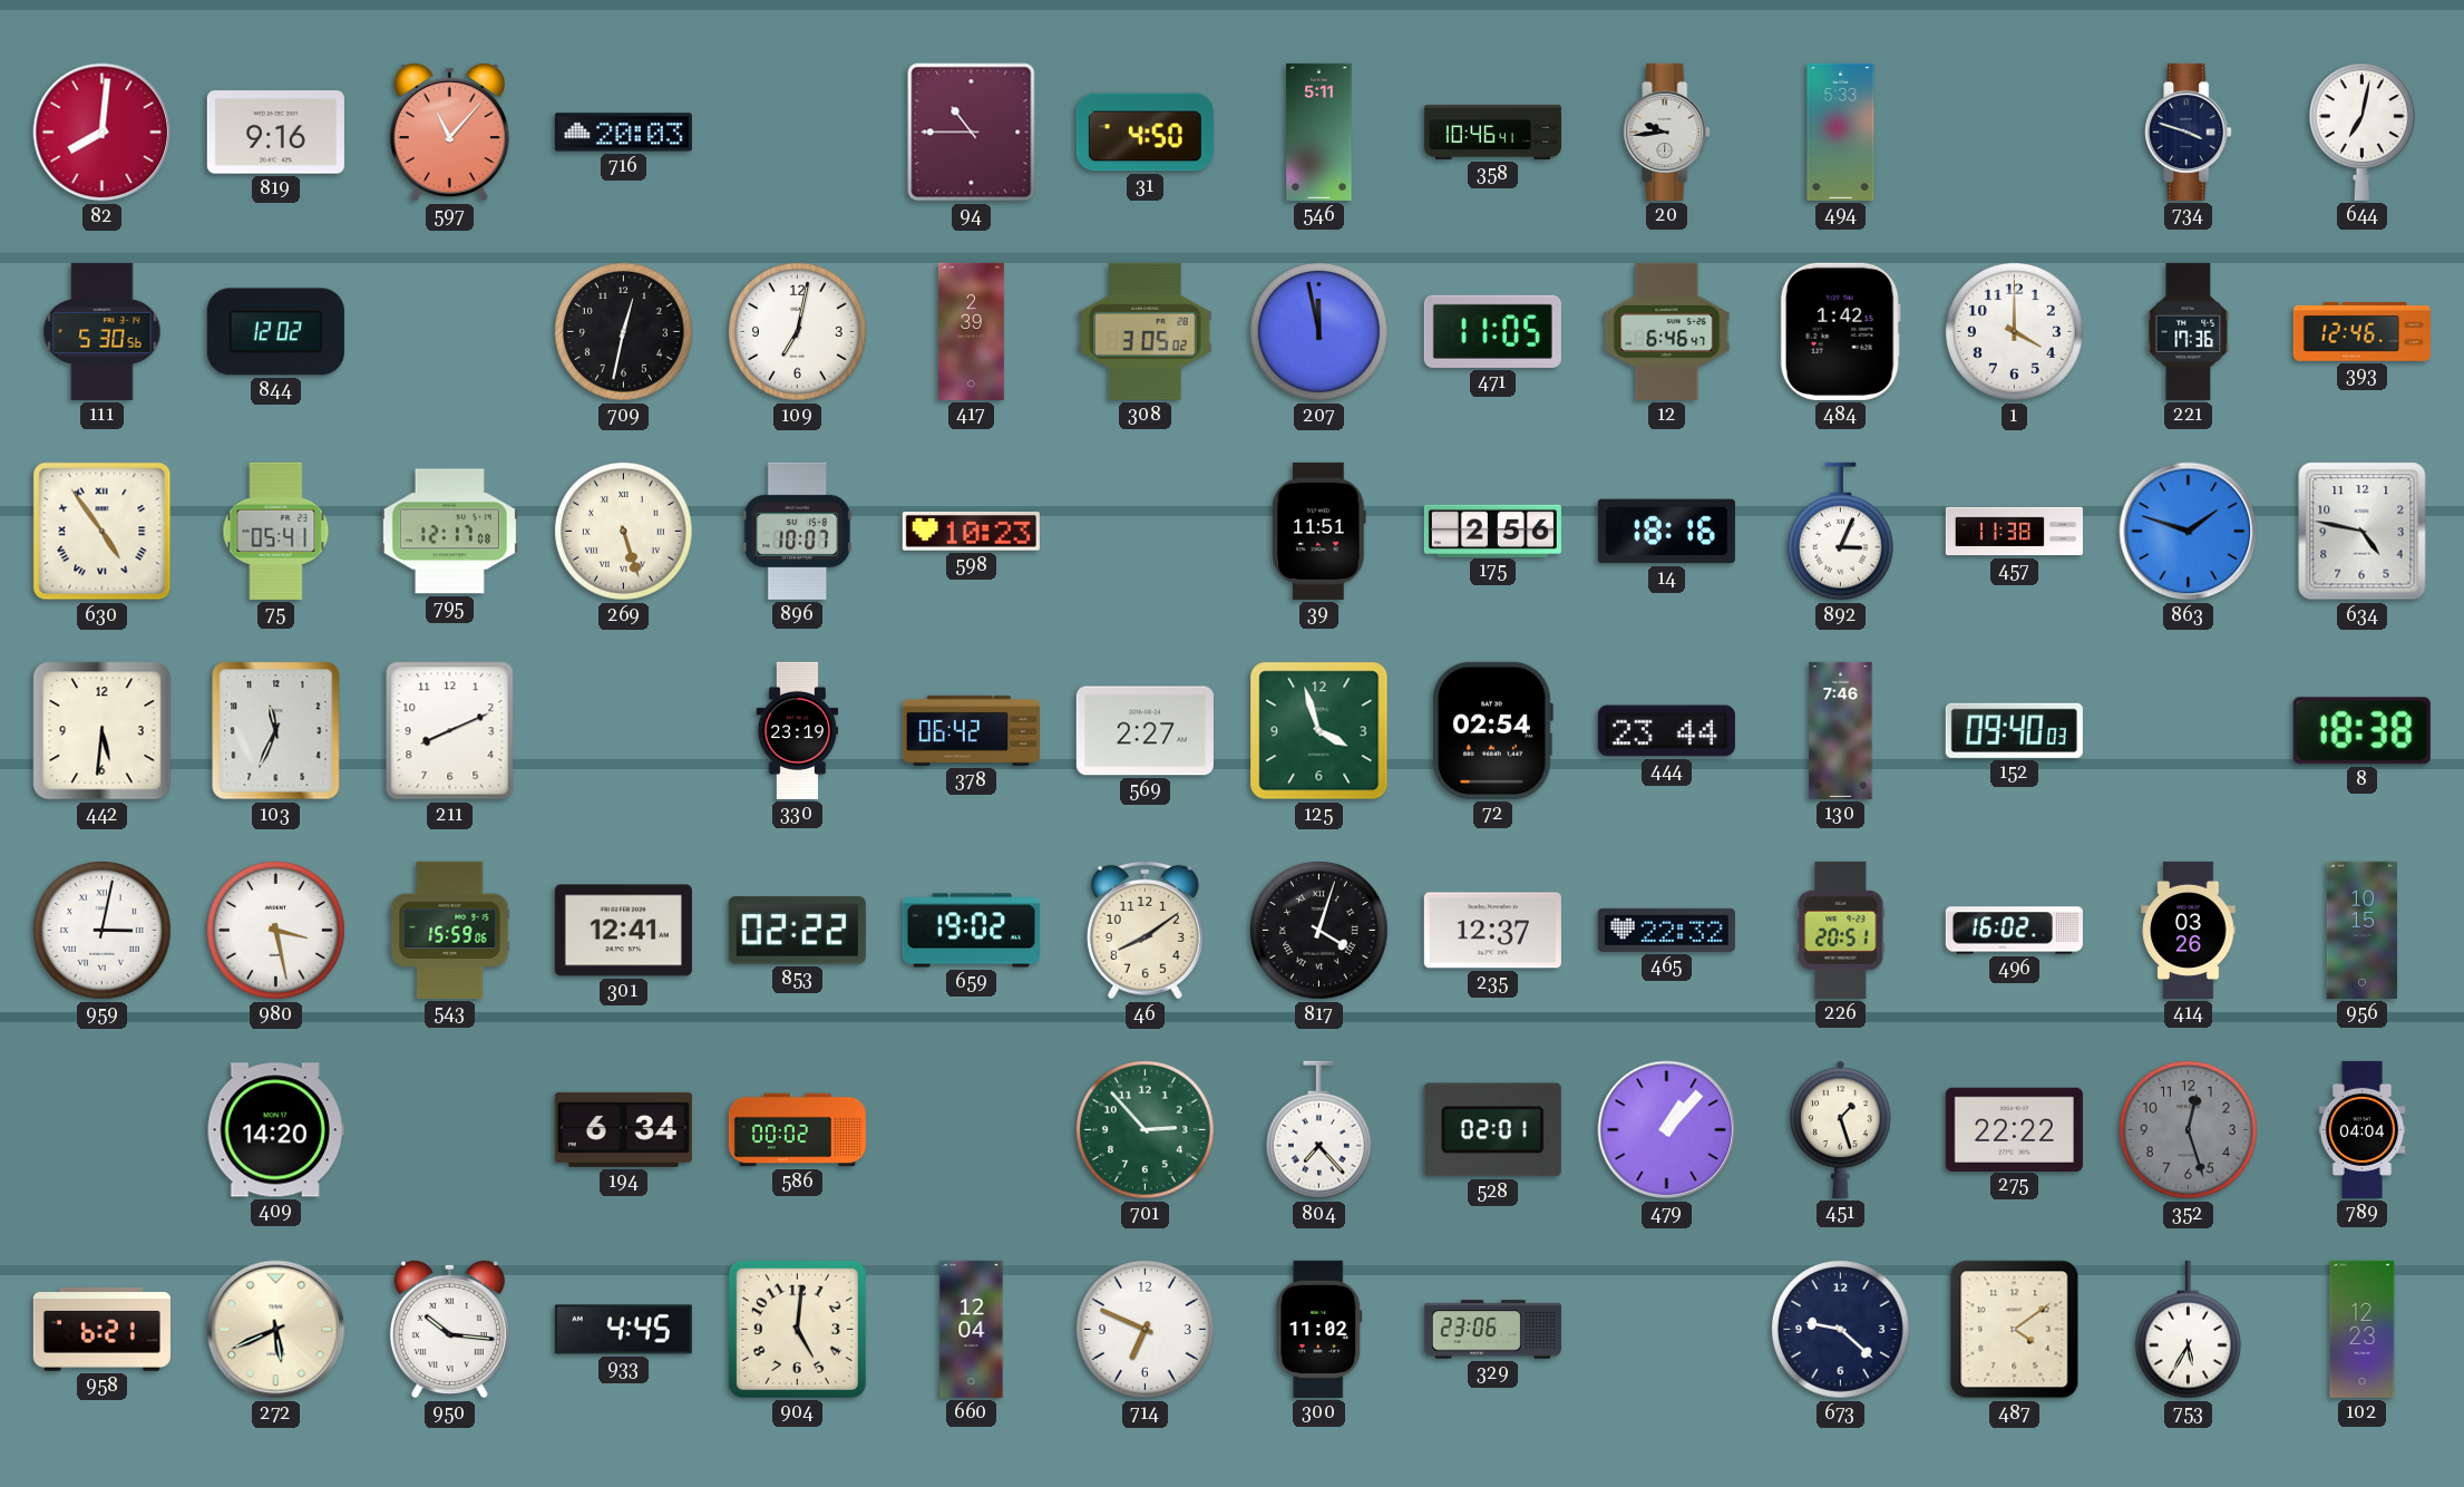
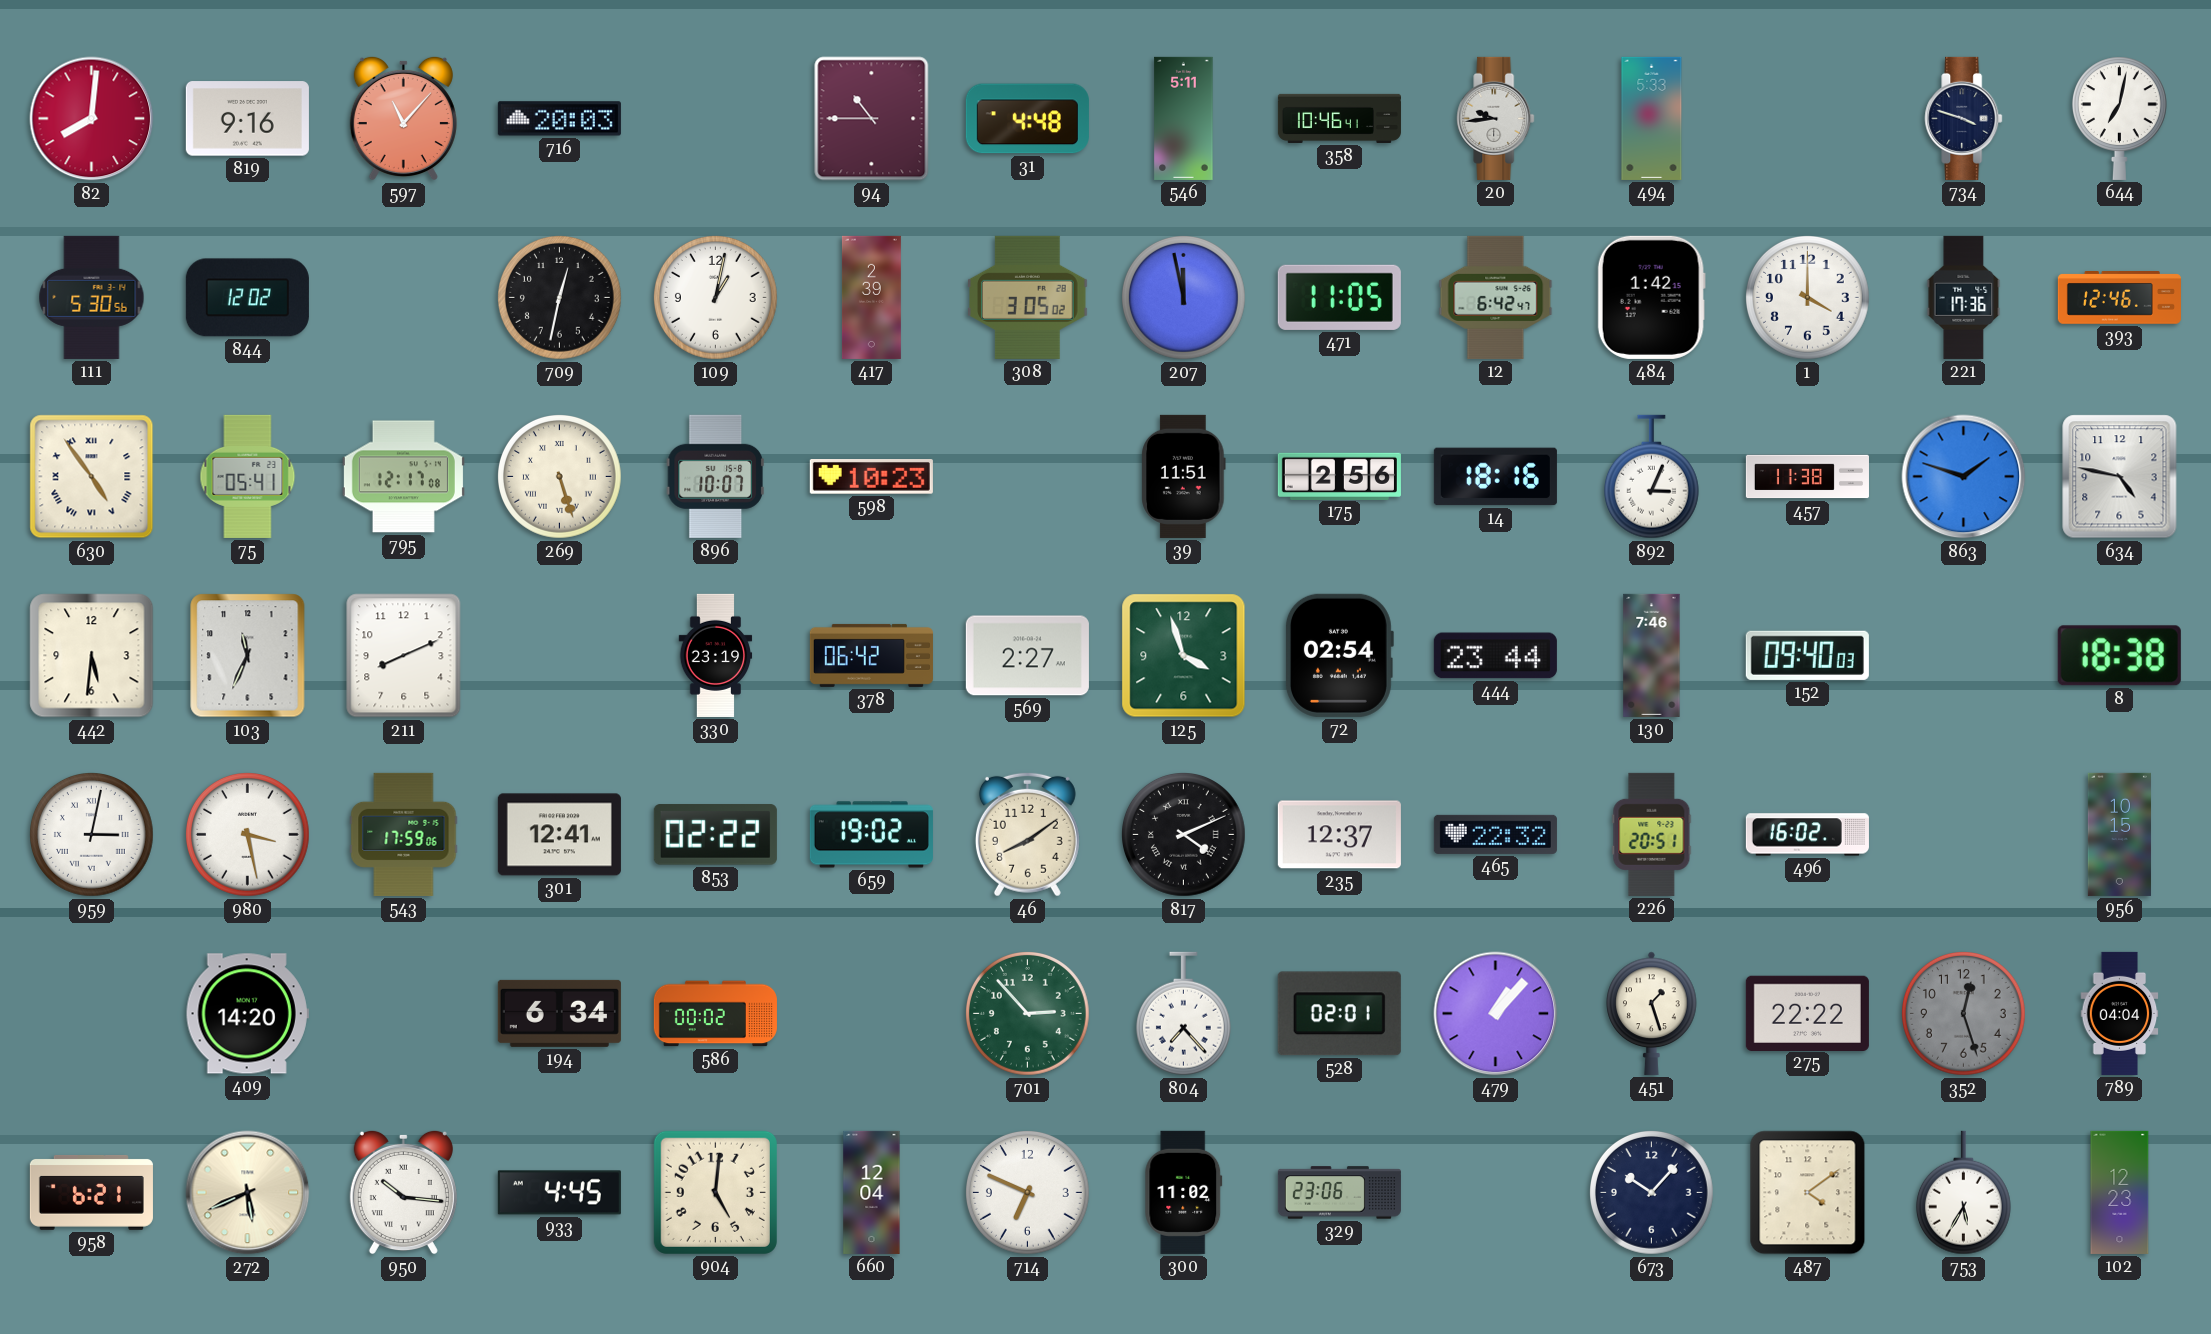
31: 4:50 -> 4:48
109: 7:02 -> 1:02
12: 6:46 -> 6:42
543: 15:59 -> 17:59
817: 4:03 -> 4:11
414: 03:26 -> none
673: 9:22 -> 10:07
